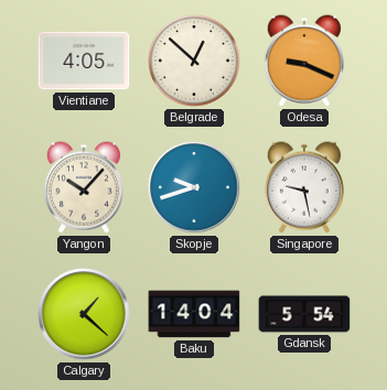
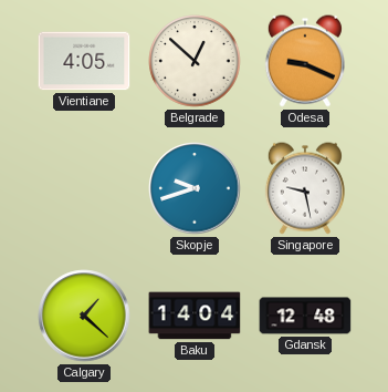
Yangon: 10:07 -> none
Gdansk: 5:54 -> 12:48
